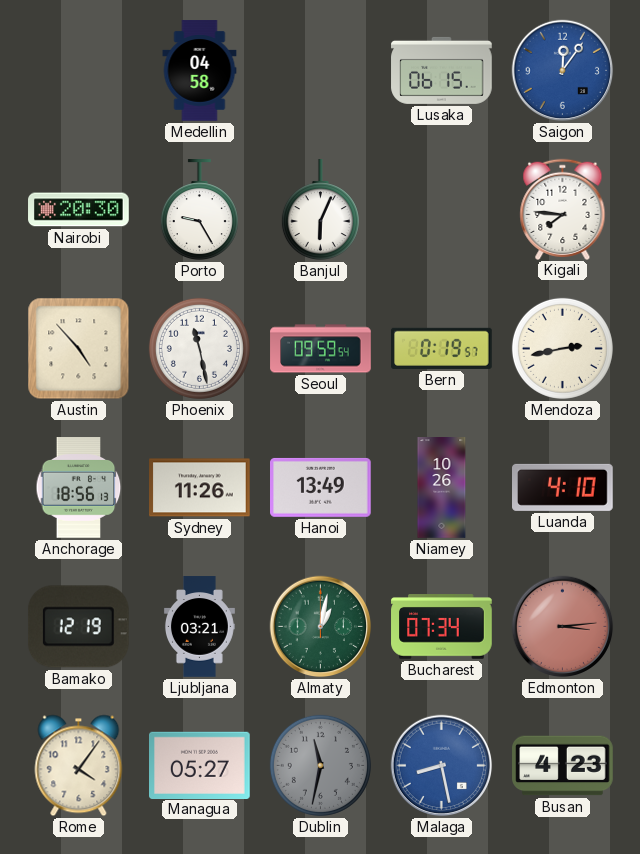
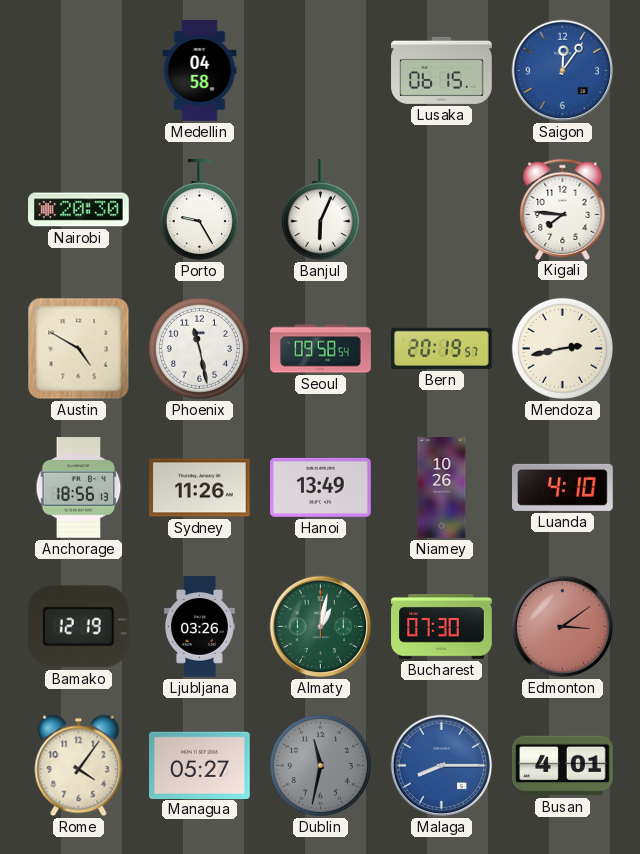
Austin: 4:53 -> 4:50
Seoul: 09:59 -> 09:58
Bern: 0:19 -> 20:19
Ljubljana: 03:21 -> 03:26
Bucharest: 07:34 -> 07:30
Edmonton: 3:14 -> 3:09
Malaga: 8:28 -> 8:15
Busan: 4:23 -> 4:01
